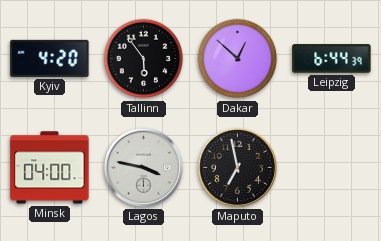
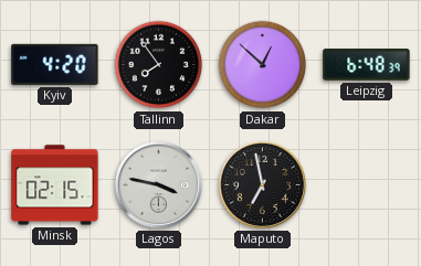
Tallinn: 5:54 -> 7:54
Leipzig: 6:44 -> 6:48
Minsk: 04:00 -> 02:15
